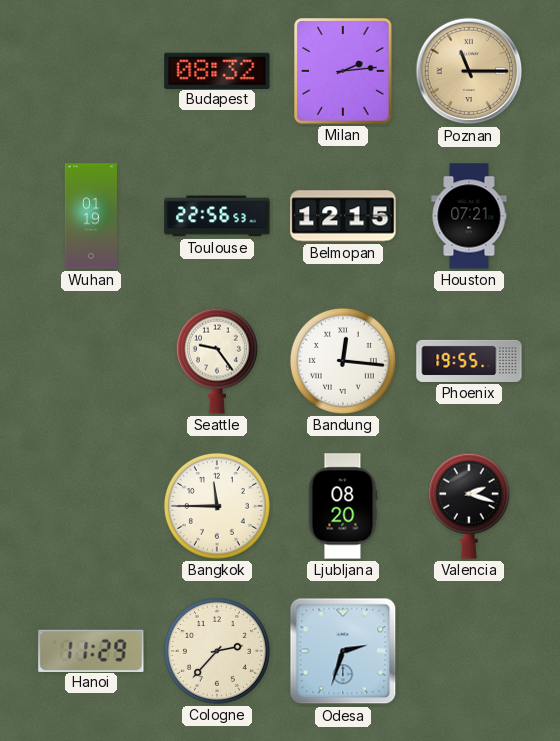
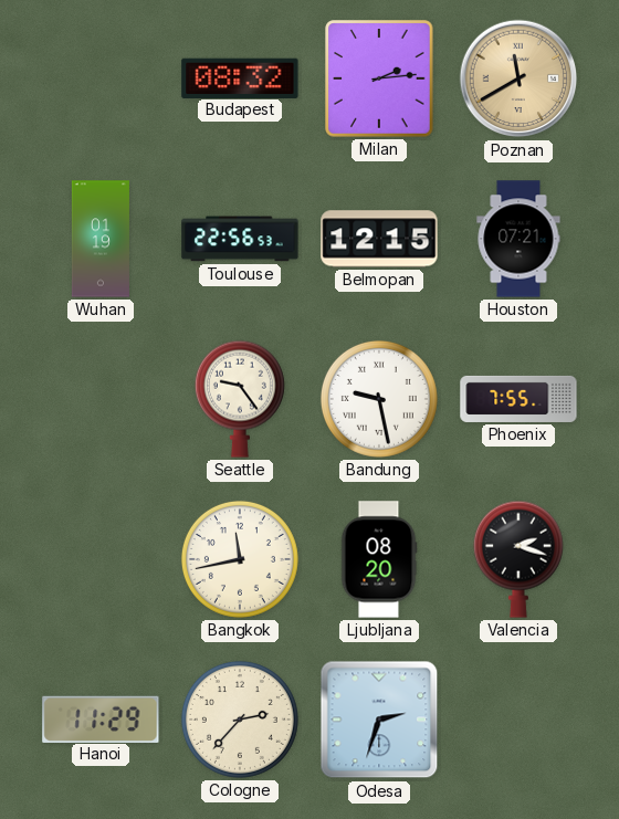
Poznan: 11:15 -> 11:40
Bandung: 12:16 -> 9:28
Phoenix: 19:55 -> 7:55
Bangkok: 11:45 -> 11:43
